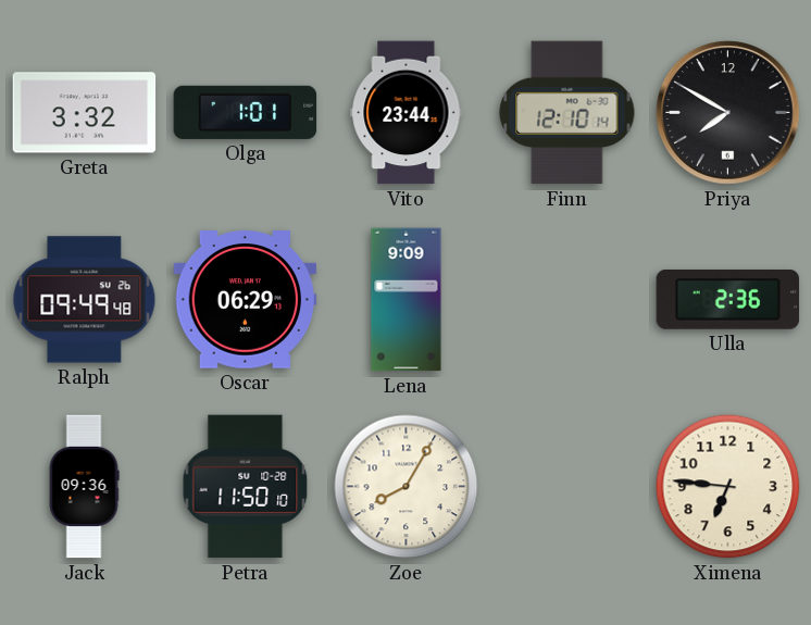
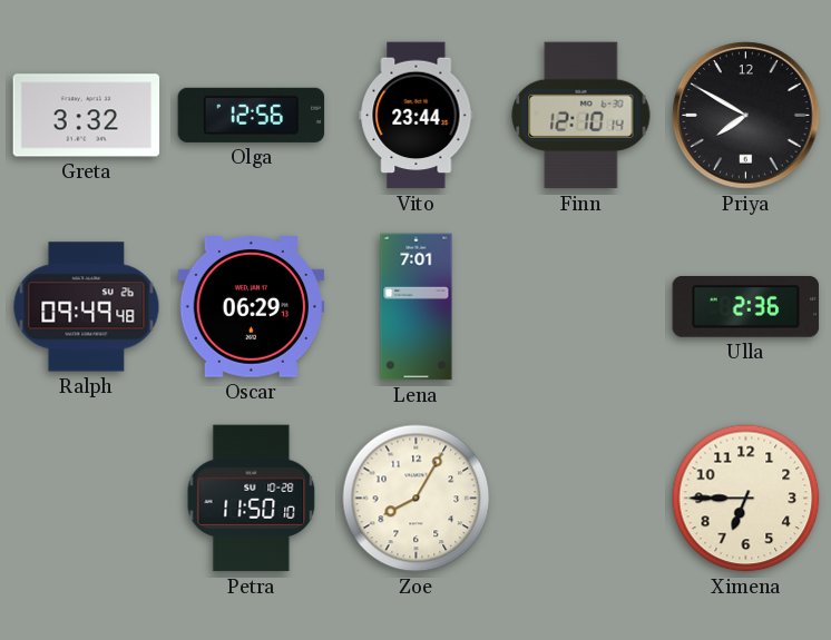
Olga: 1:01 -> 12:56
Lena: 9:09 -> 7:01
Jack: 09:36 -> none
Ximena: 6:46 -> 6:45
